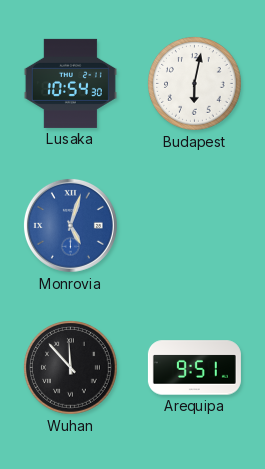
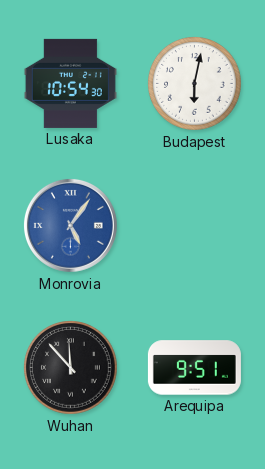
Monrovia: 5:03 -> 5:06
